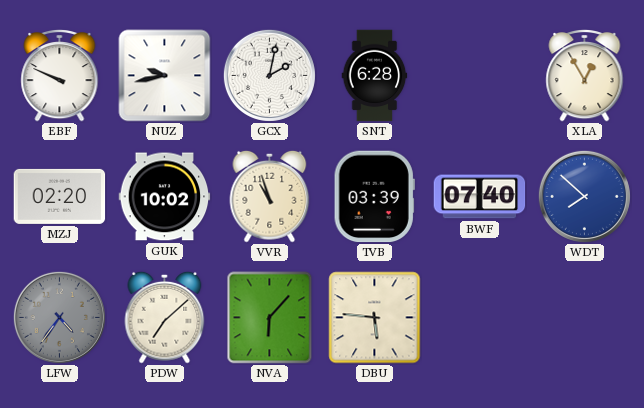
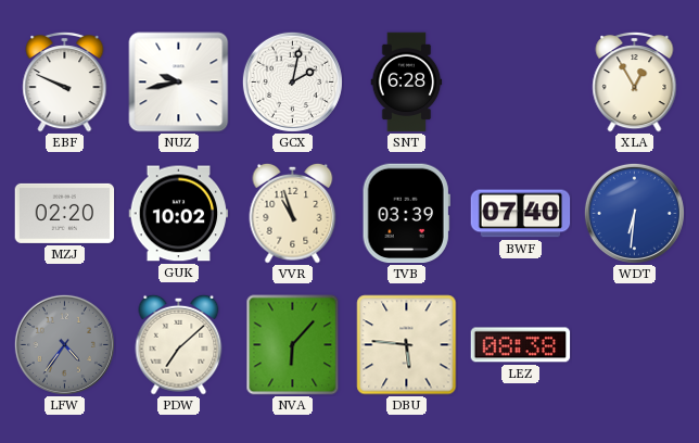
WDT: 7:52 -> 6:31
LEZ: none -> 08:38
